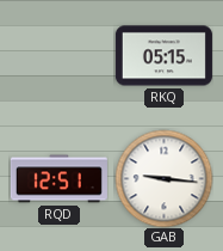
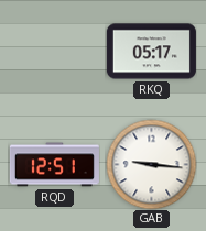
RKQ: 05:15 -> 05:17
